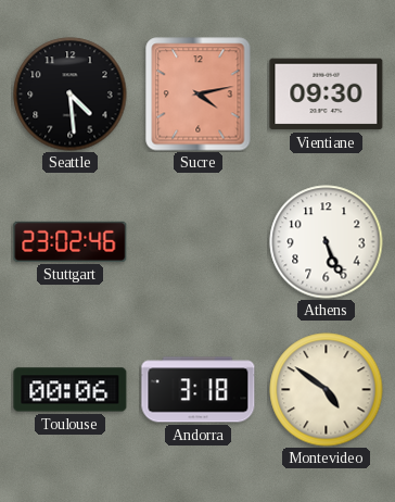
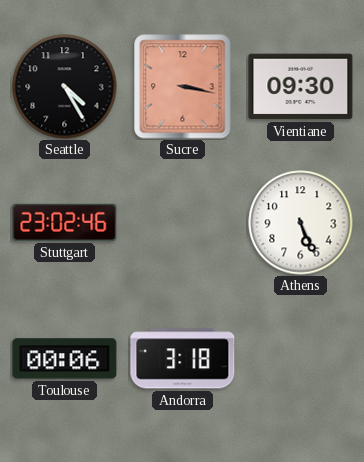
Seattle: 4:29 -> 4:25
Sucre: 4:13 -> 3:17
Montevideo: 4:51 -> none
